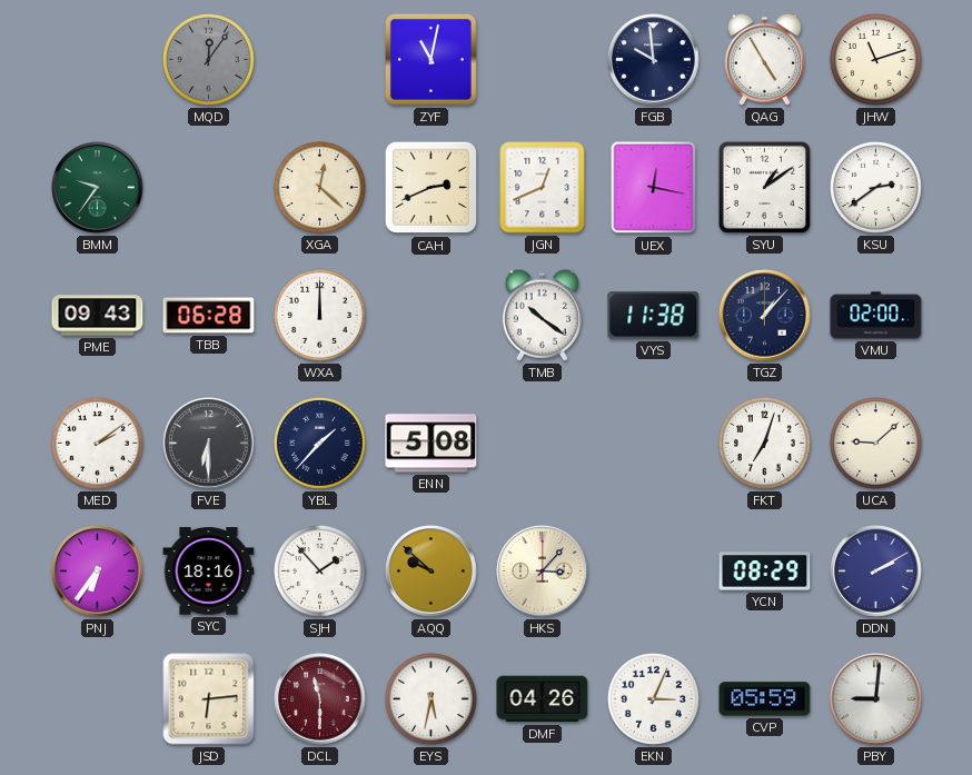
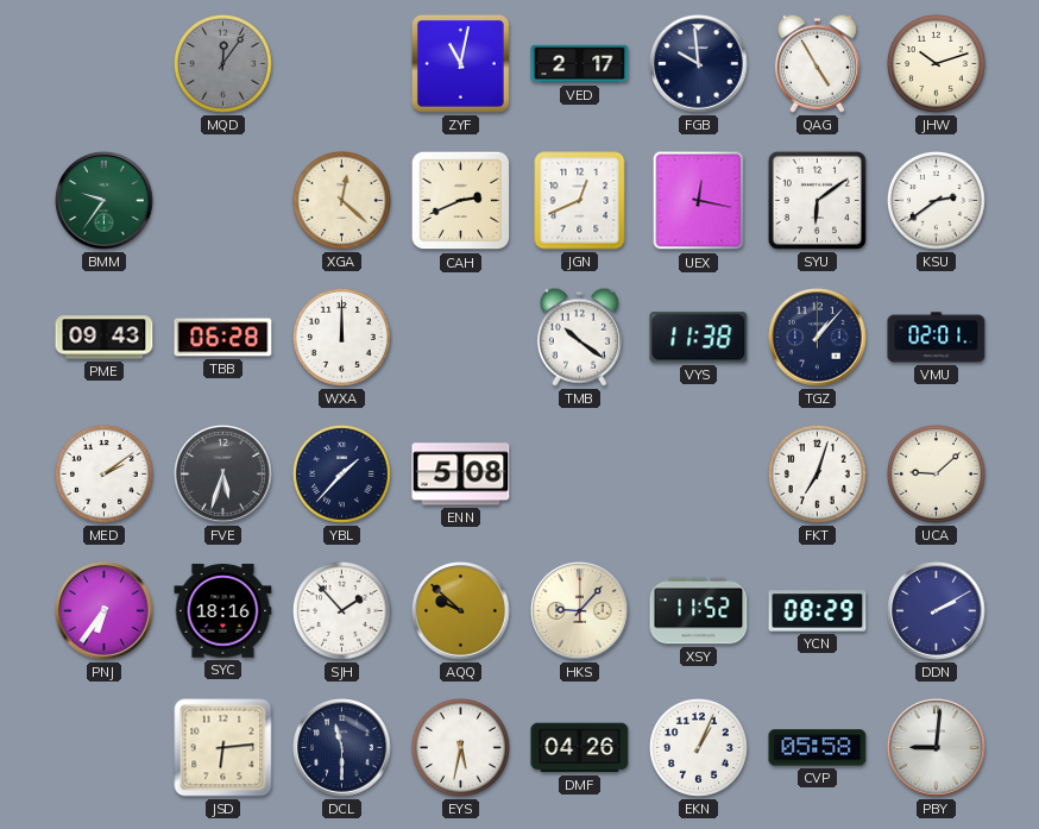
VED: none -> 2:17
JHW: 11:12 -> 10:12
SYU: 1:09 -> 6:09
VMU: 02:00 -> 02:01
FVE: 6:30 -> 5:33
HKS: 3:07 -> 9:07
XSY: none -> 11:52
DCL dial: burgundy -> navy
EKN: 3:04 -> 1:04
CVP: 05:59 -> 05:58
